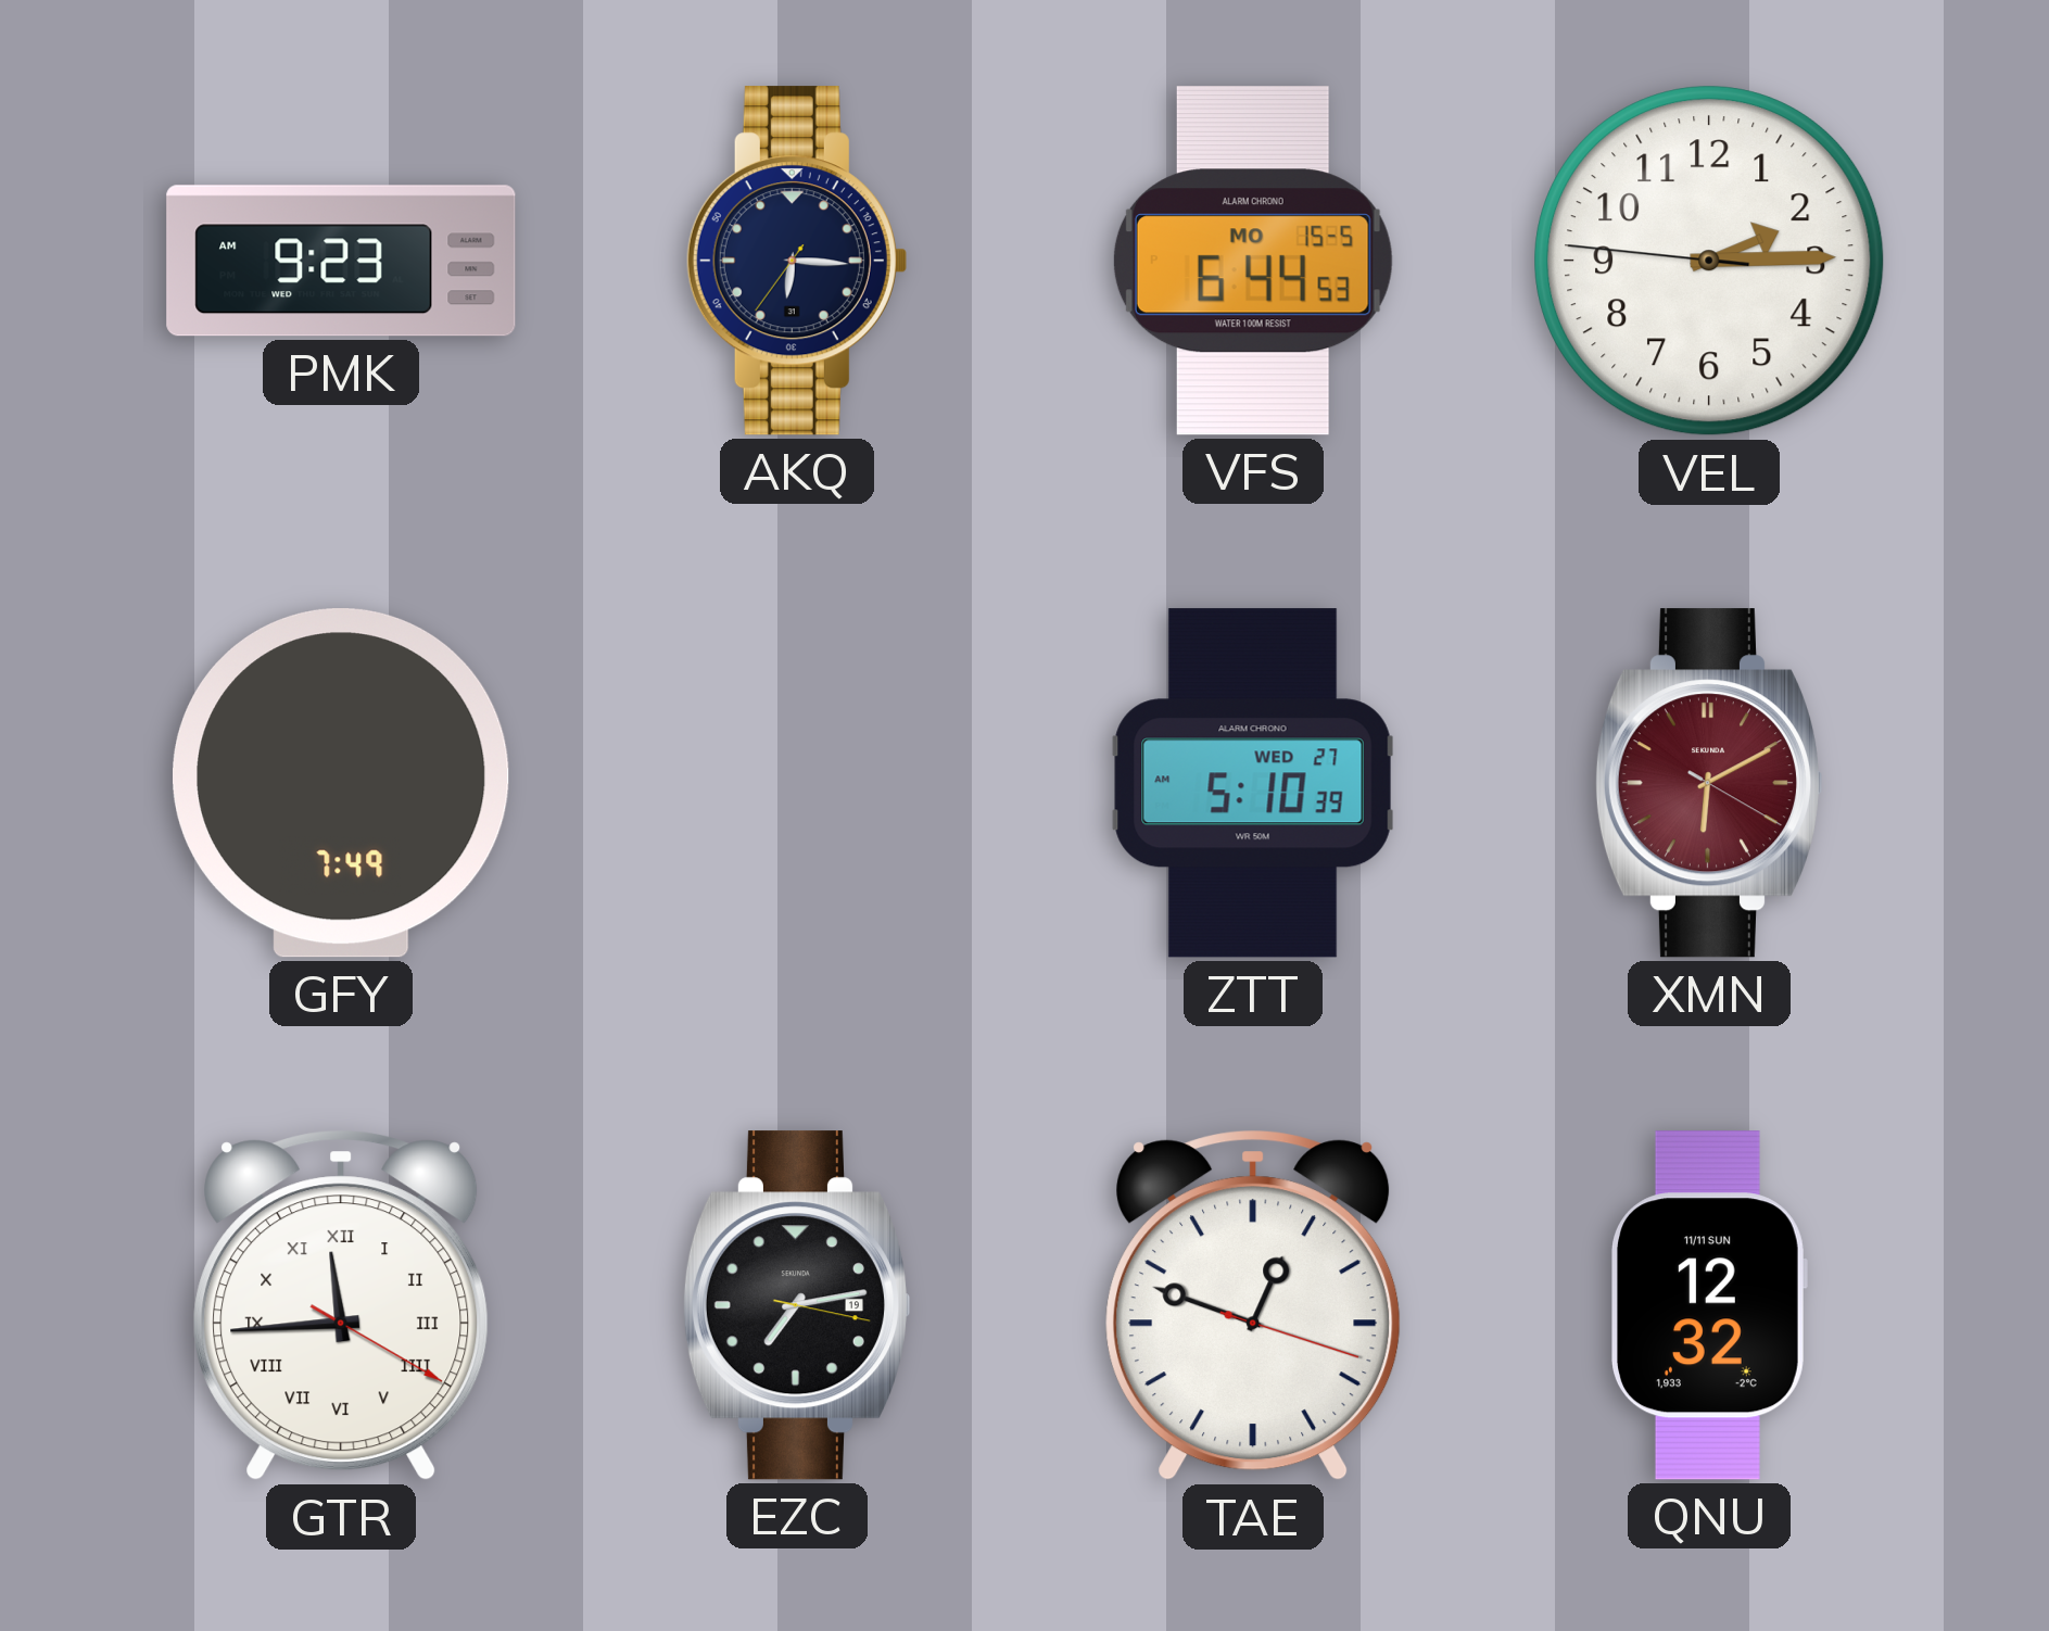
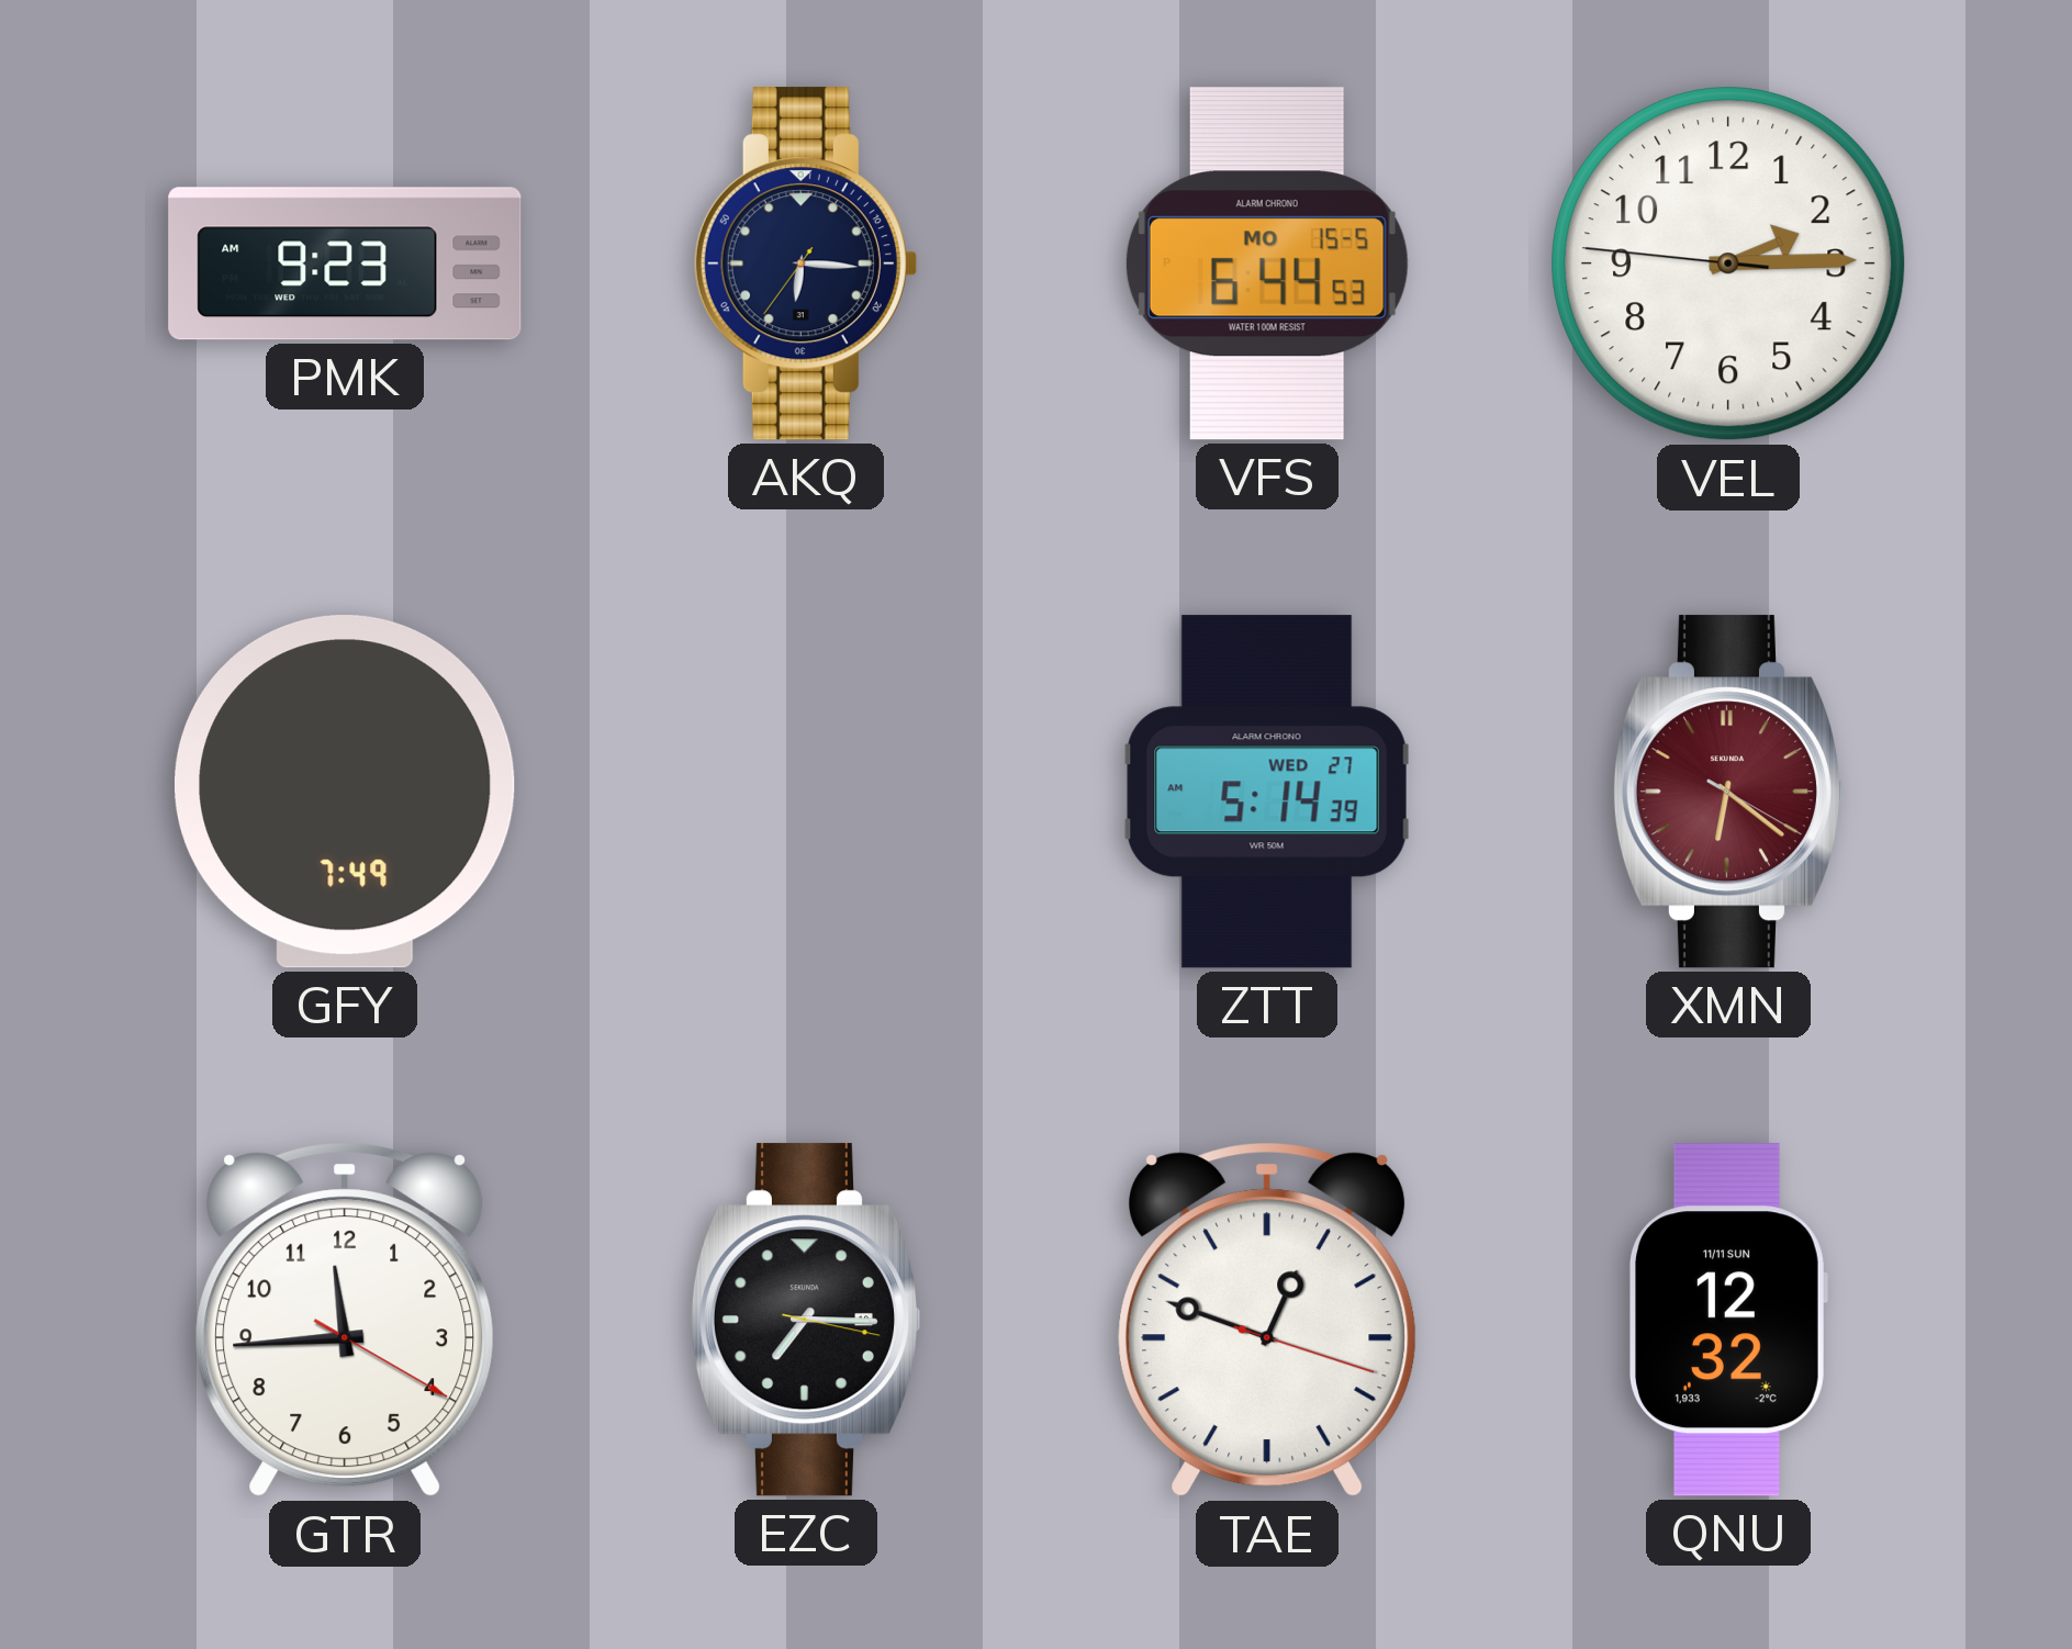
ZTT: 5:10 -> 5:14
XMN: 6:10 -> 6:21
GTR numerals: Roman -> Arabic
EZC: 7:13 -> 7:15
